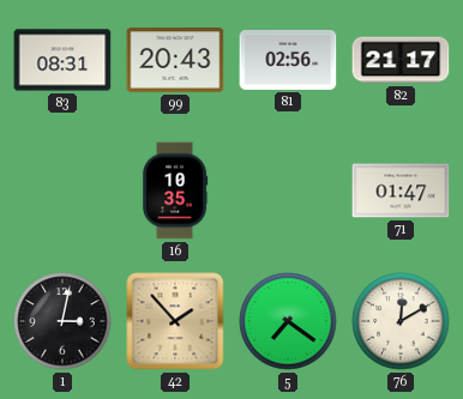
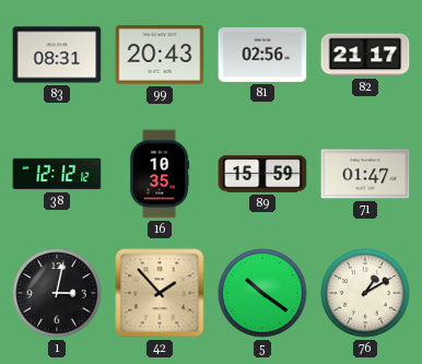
38: none -> 12:12
89: none -> 15:59
5: 7:21 -> 10:21
76: 12:10 -> 1:10
